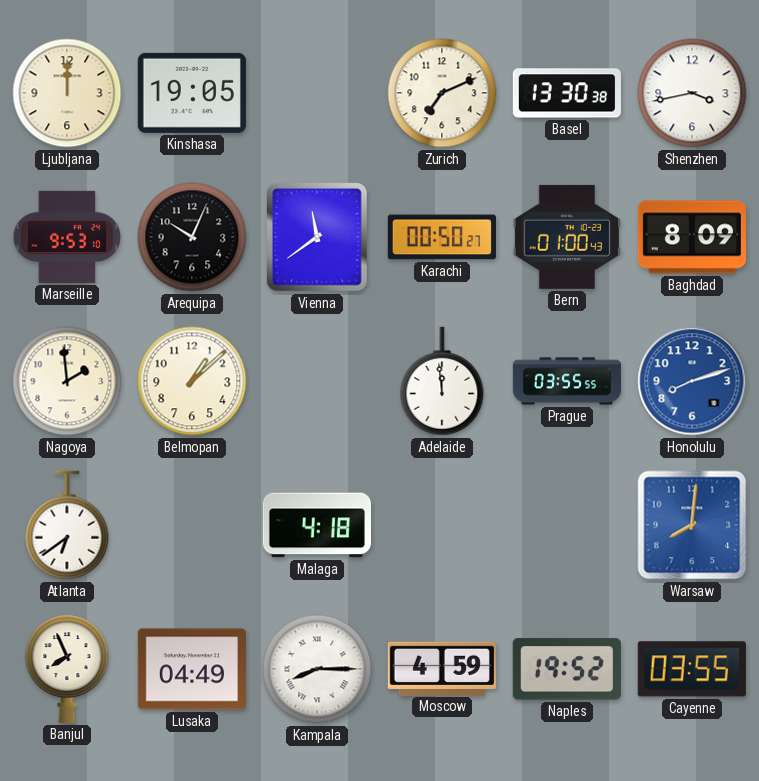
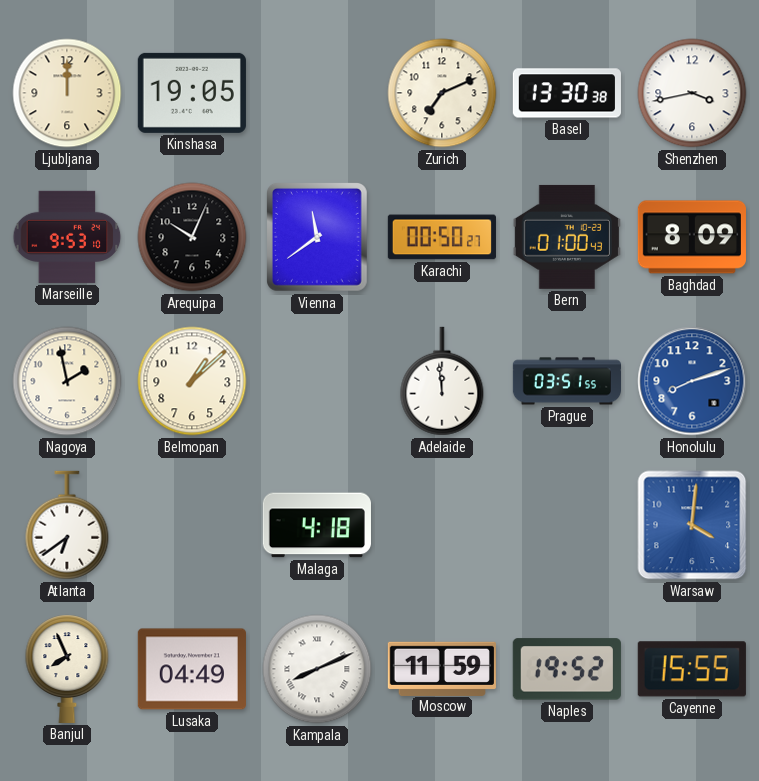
Nagoya: 1:59 -> 1:58
Prague: 03:55 -> 03:51
Warsaw: 8:01 -> 4:01
Kampala: 8:15 -> 8:11
Moscow: 4:59 -> 11:59
Cayenne: 03:55 -> 15:55
